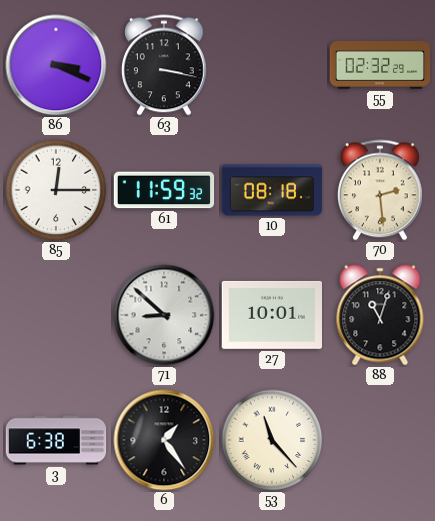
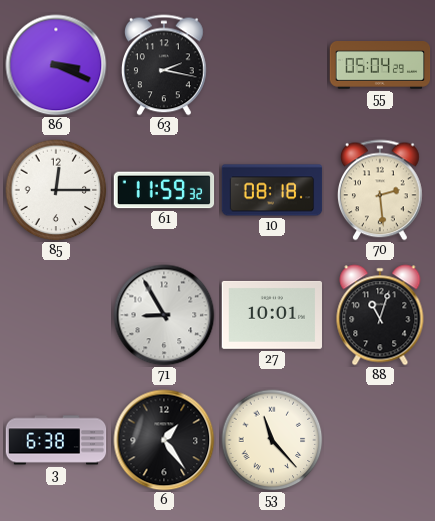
63: 3:17 -> 2:17
55: 02:32 -> 05:04
71: 8:52 -> 8:55
